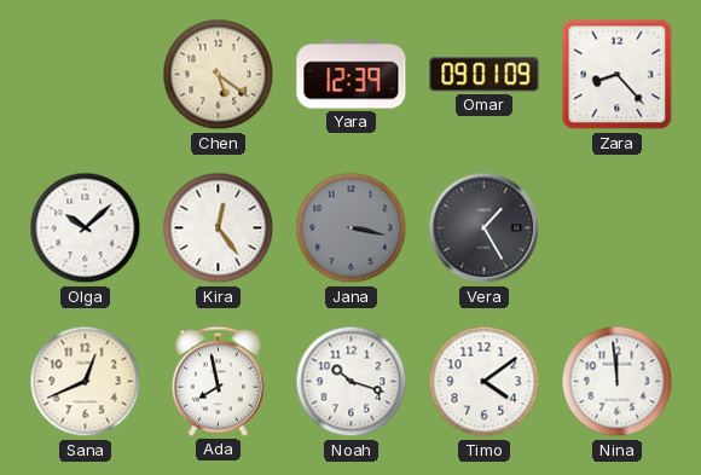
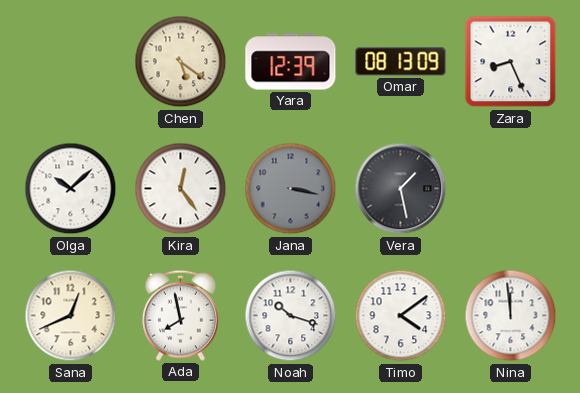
Omar: 09:01 -> 08:13
Zara: 8:23 -> 8:26
Vera: 1:25 -> 1:28
